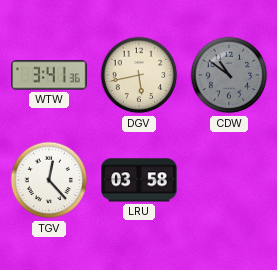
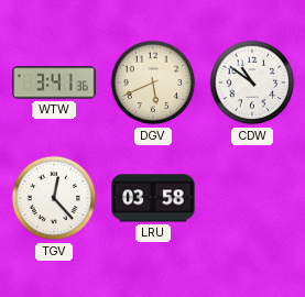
DGV: 5:43 -> 5:41
CDW dial: grey -> white
